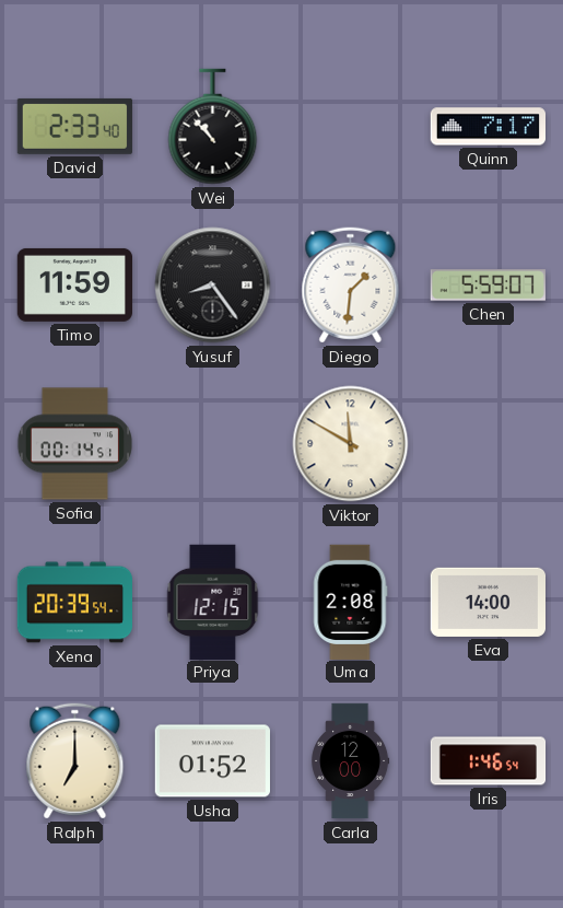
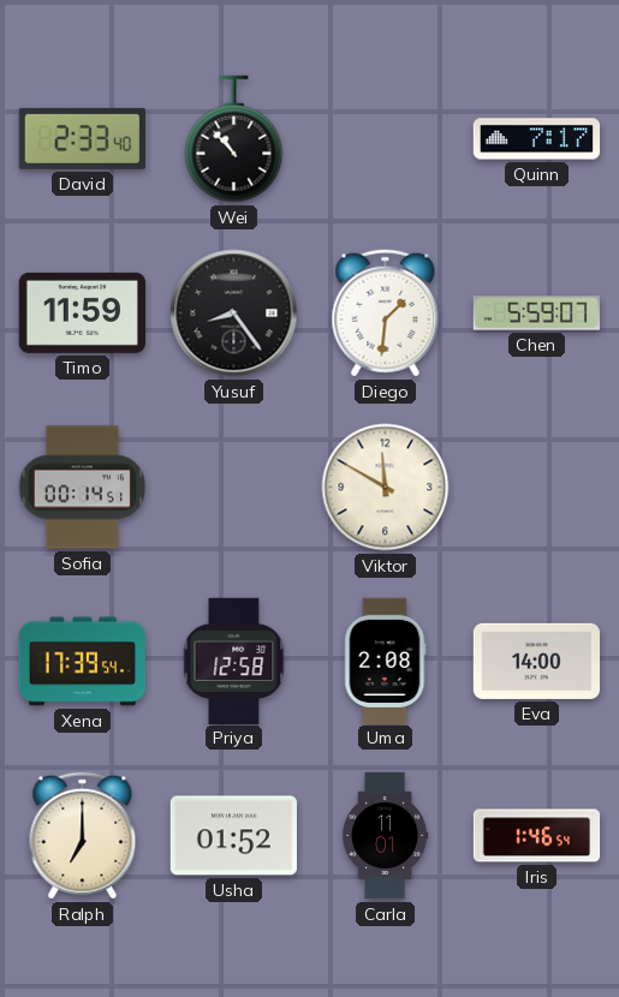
Xena: 20:39 -> 17:39
Priya: 12:15 -> 12:58
Carla: 12:00 -> 11:01
